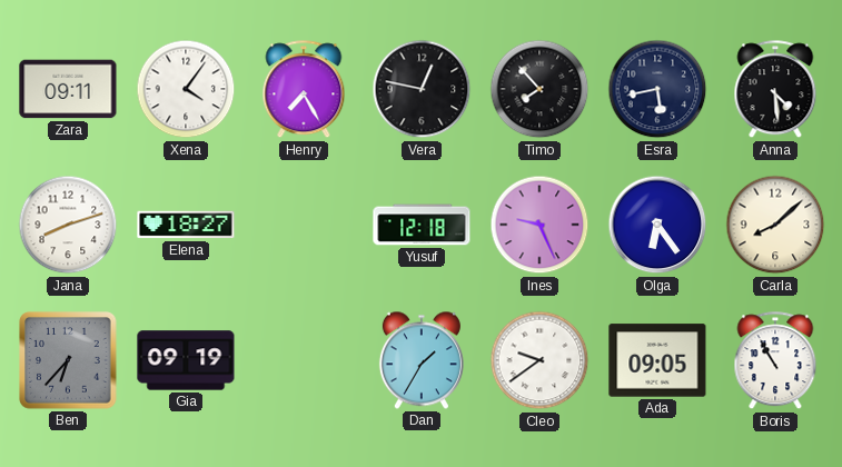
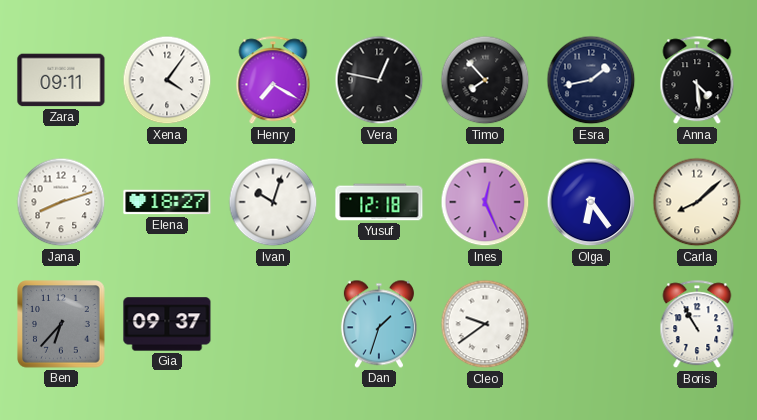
Henry: 7:25 -> 7:20
Esra: 5:43 -> 1:43
Ivan: none -> 10:03
Ines: 9:26 -> 12:26
Gia: 09:19 -> 09:37
Dan: 1:35 -> 1:33
Ada: 09:05 -> none
